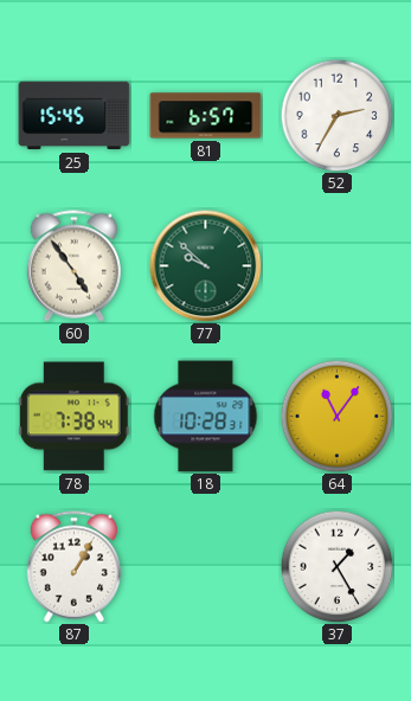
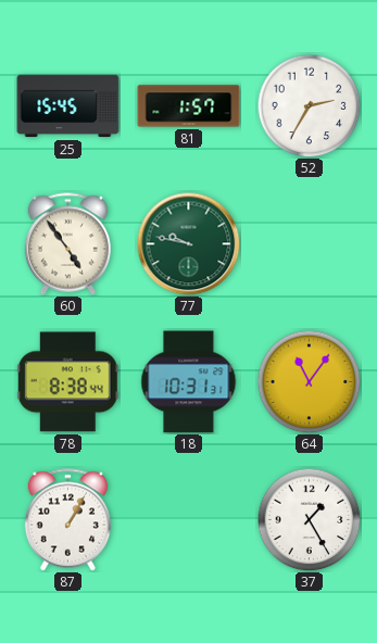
81: 6:57 -> 1:57
77: 9:52 -> 9:47
78: 7:38 -> 8:38
18: 10:28 -> 10:31
